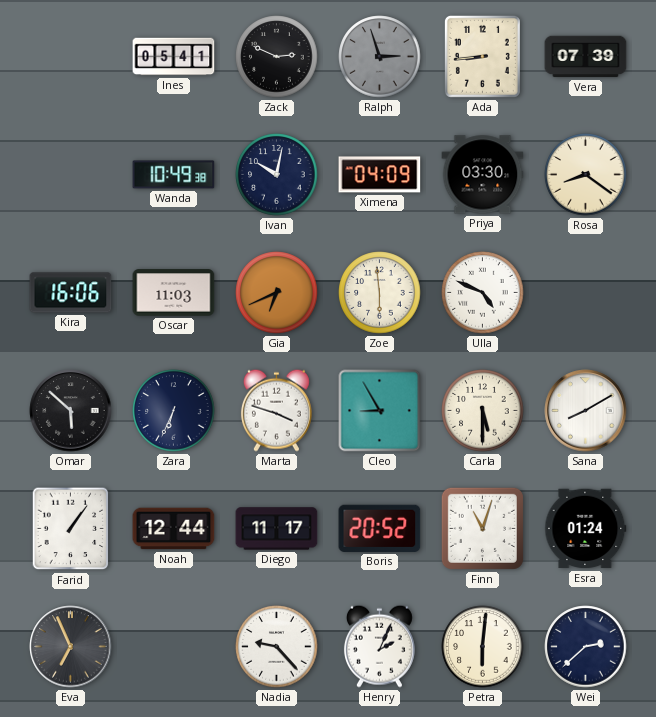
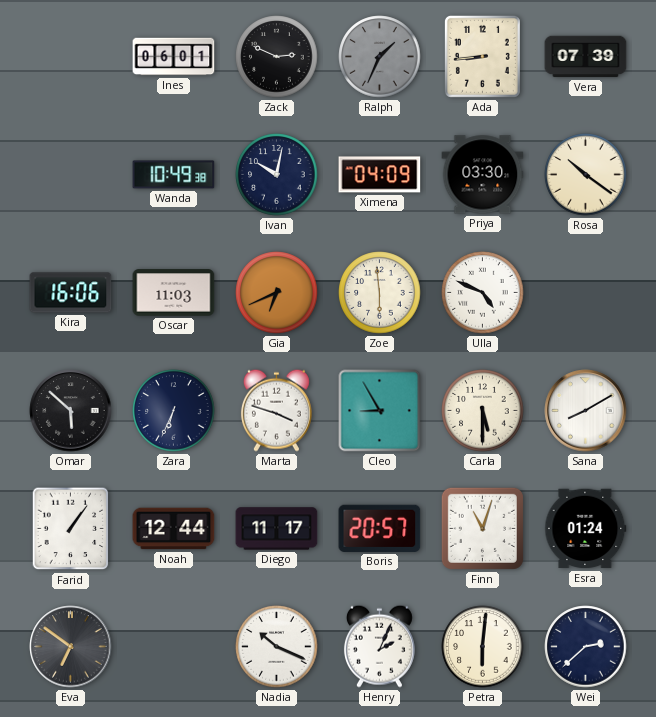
Ines: 05:41 -> 06:01
Ralph: 2:57 -> 1:34
Rosa: 8:21 -> 10:21
Boris: 20:52 -> 20:57
Eva: 6:56 -> 6:51
Nadia: 9:23 -> 10:19
